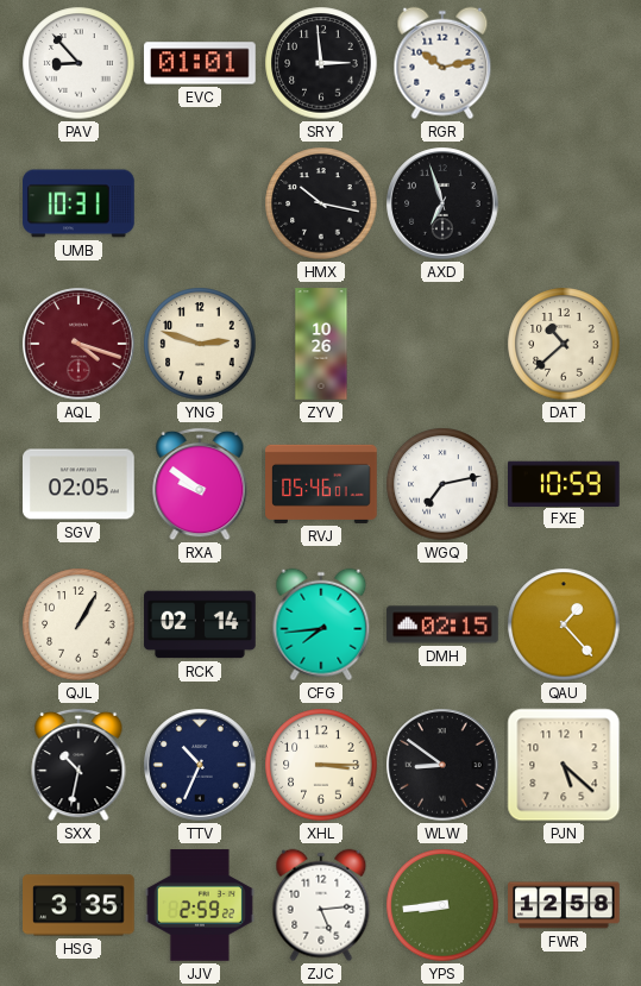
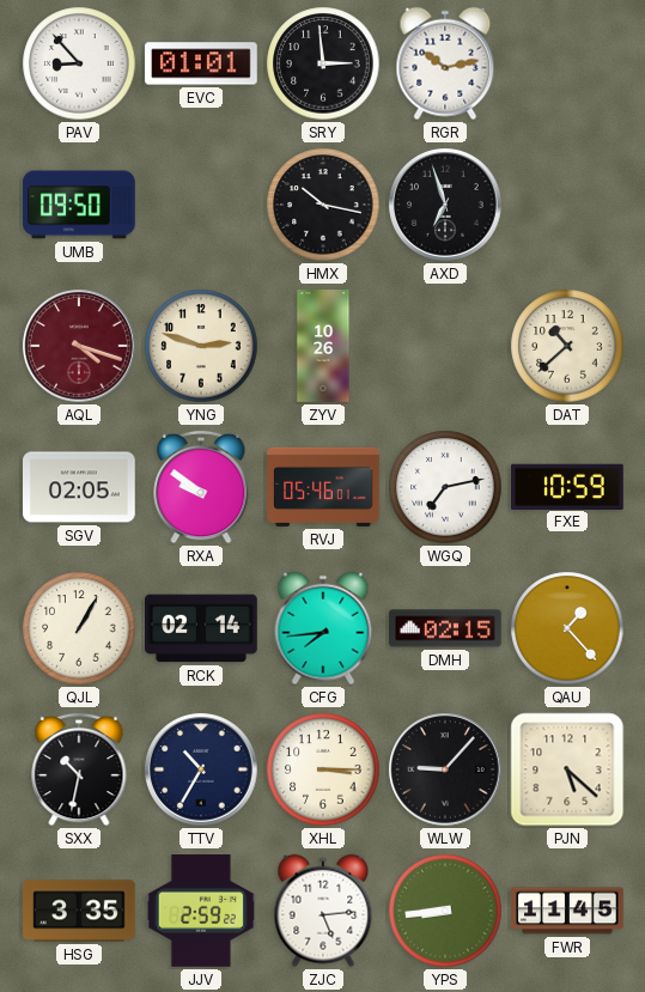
UMB: 10:31 -> 09:50
TTV: 10:34 -> 10:35
WLW: 8:51 -> 9:07
FWR: 12:58 -> 11:45
